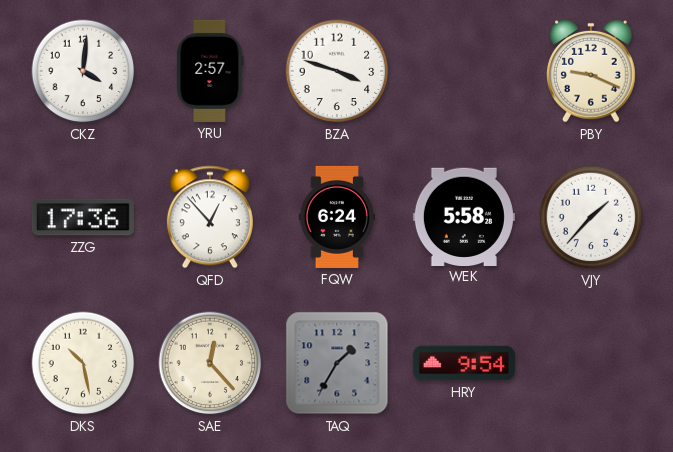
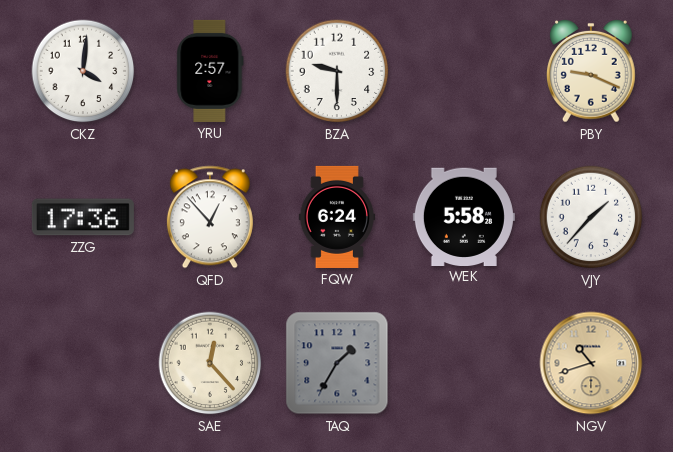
BZA: 3:48 -> 9:30
DKS: 10:28 -> none
HRY: 9:54 -> none
NGV: none -> 10:42
